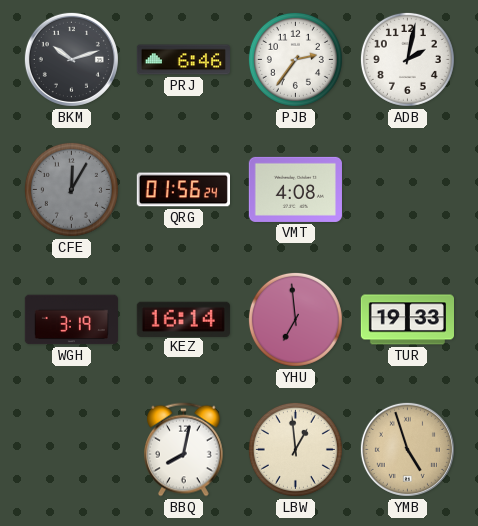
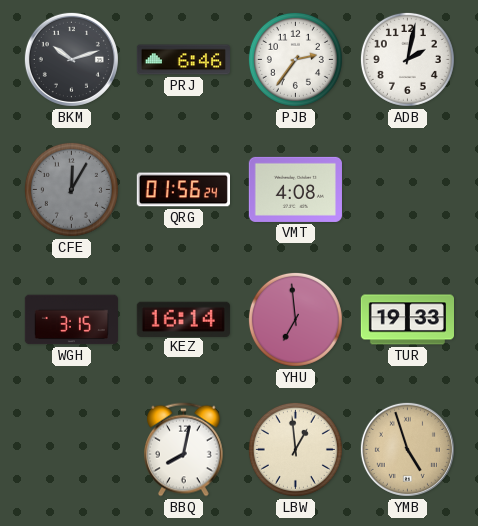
WGH: 3:19 -> 3:15
